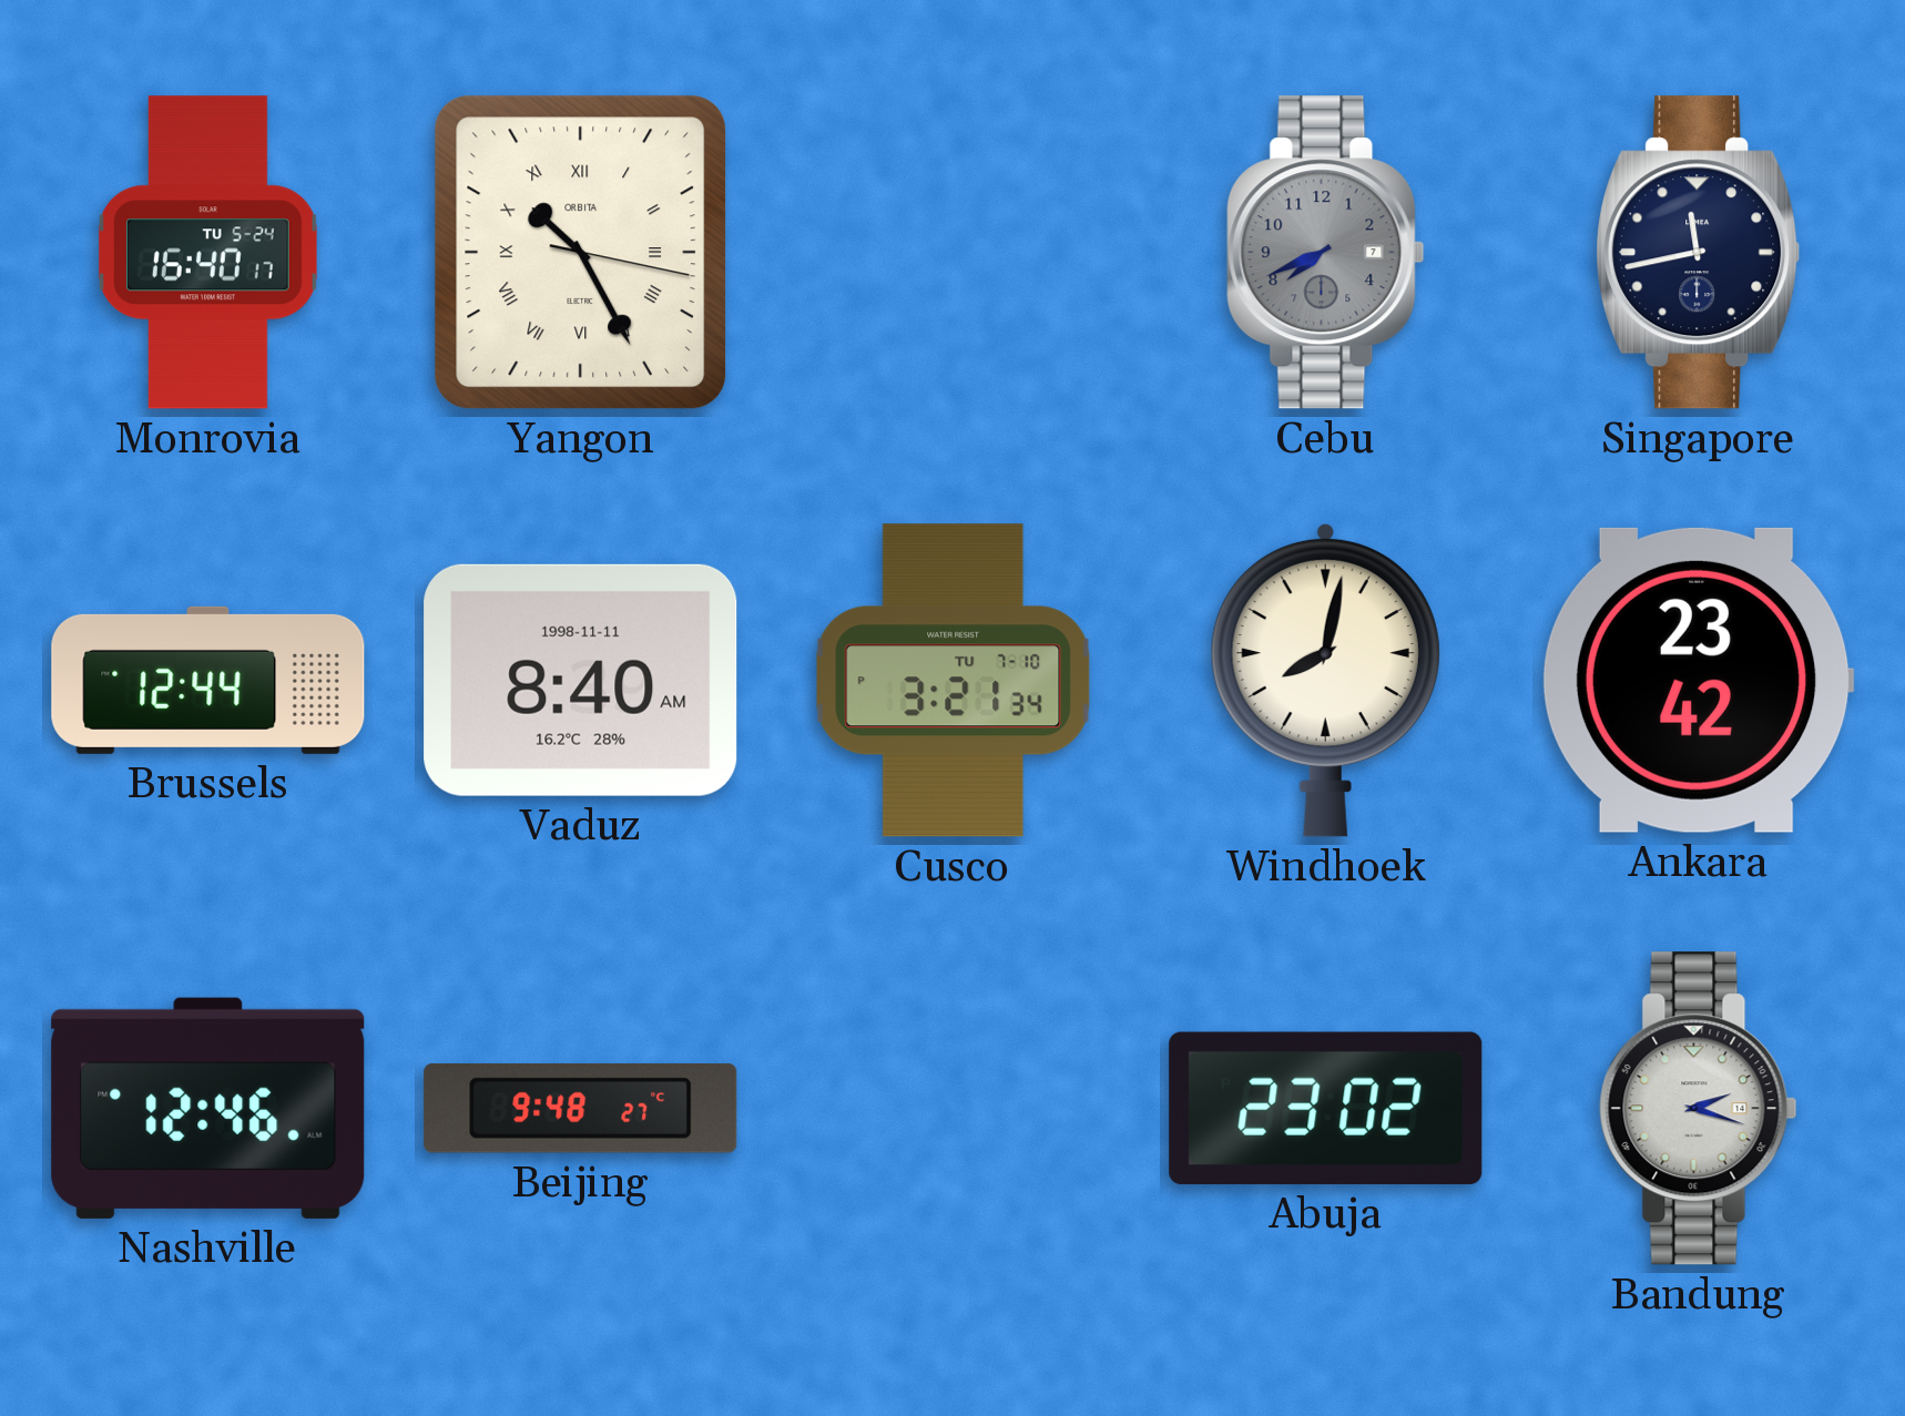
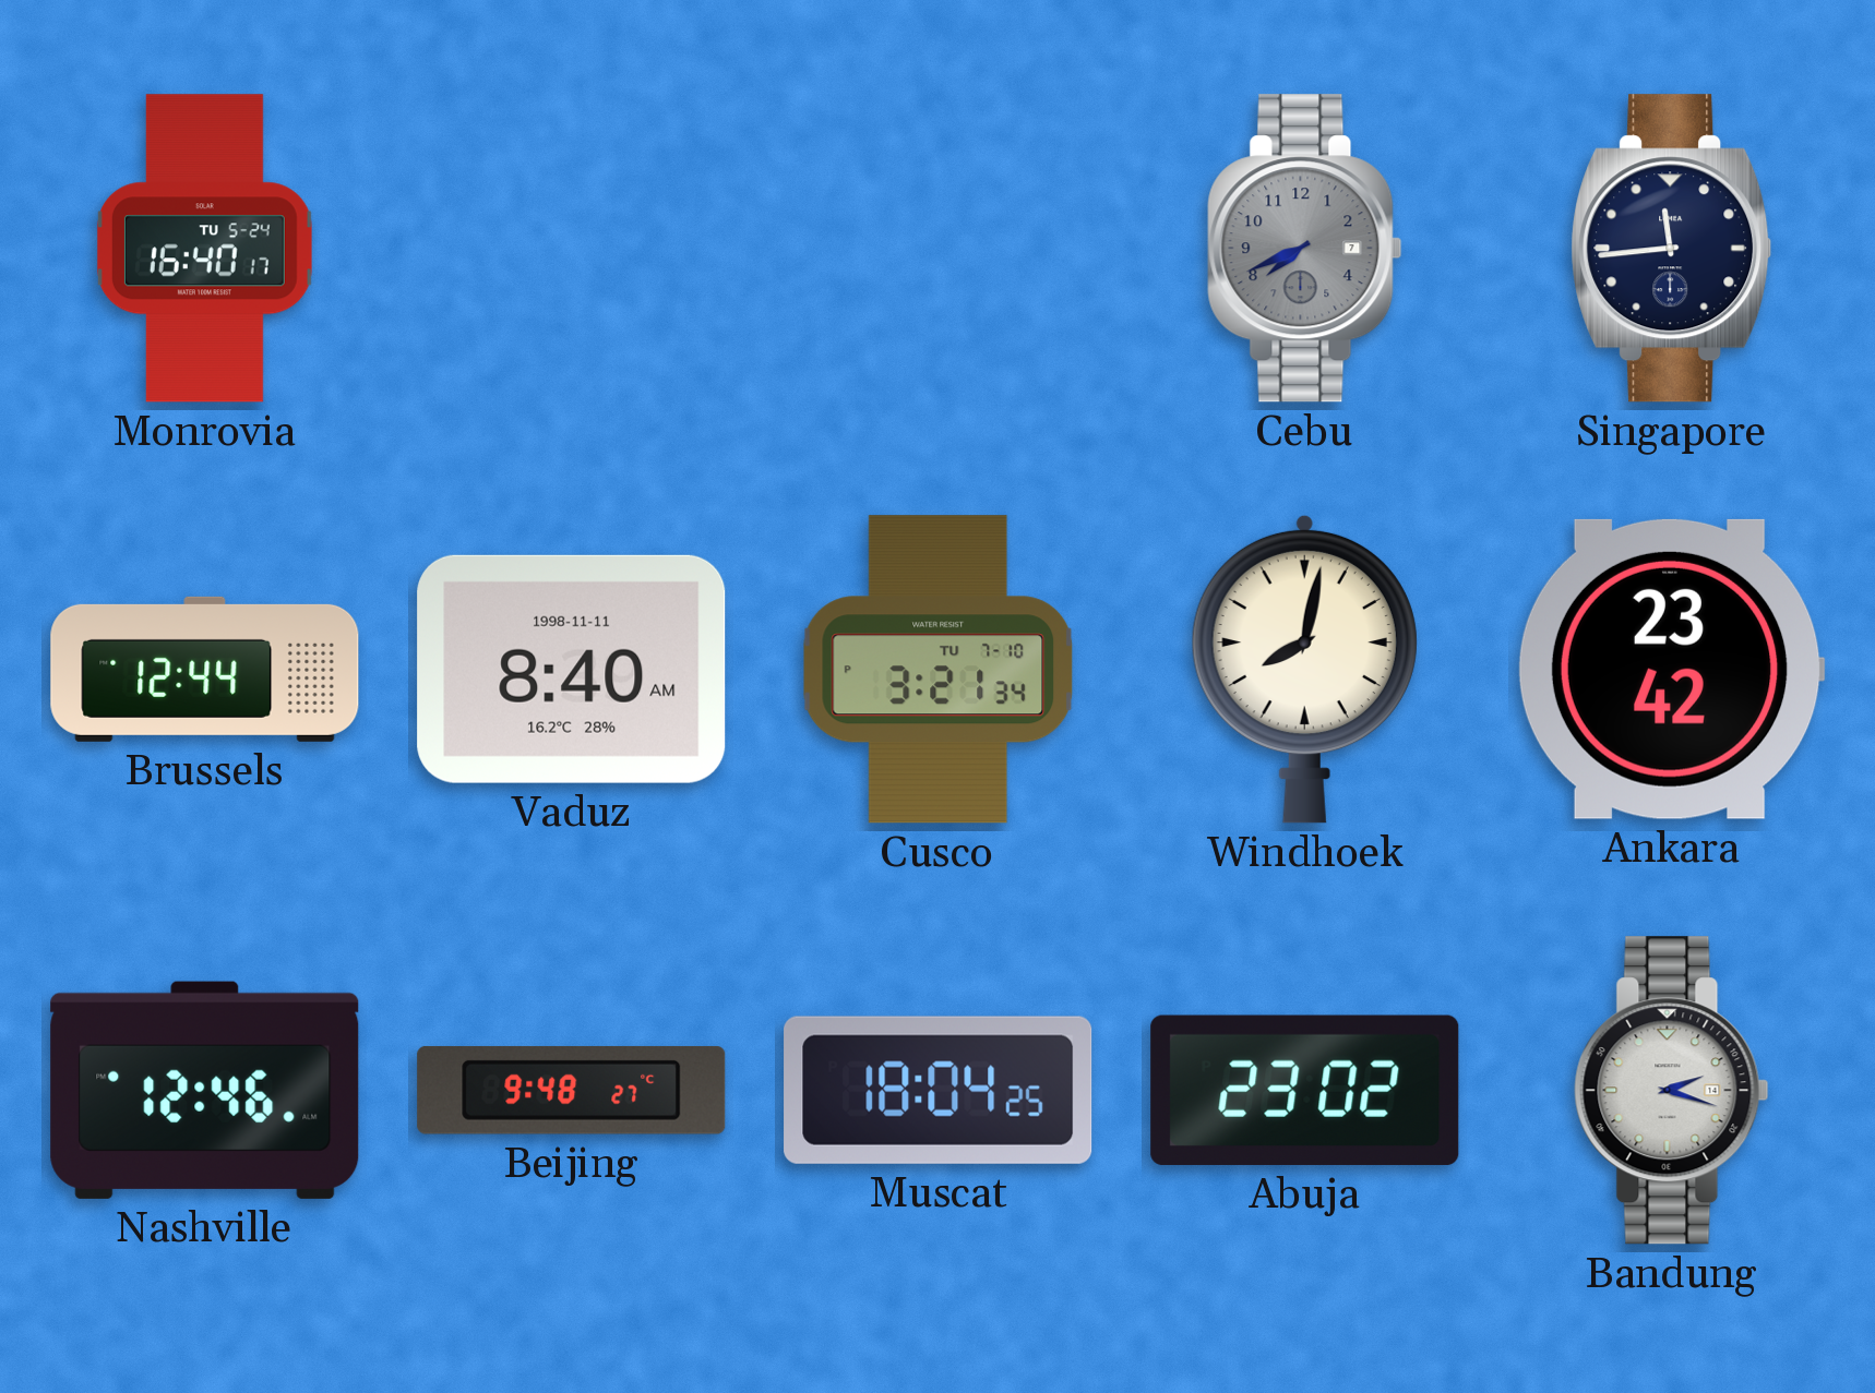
Yangon: 10:25 -> none
Singapore: 11:43 -> 11:44
Muscat: none -> 18:04
